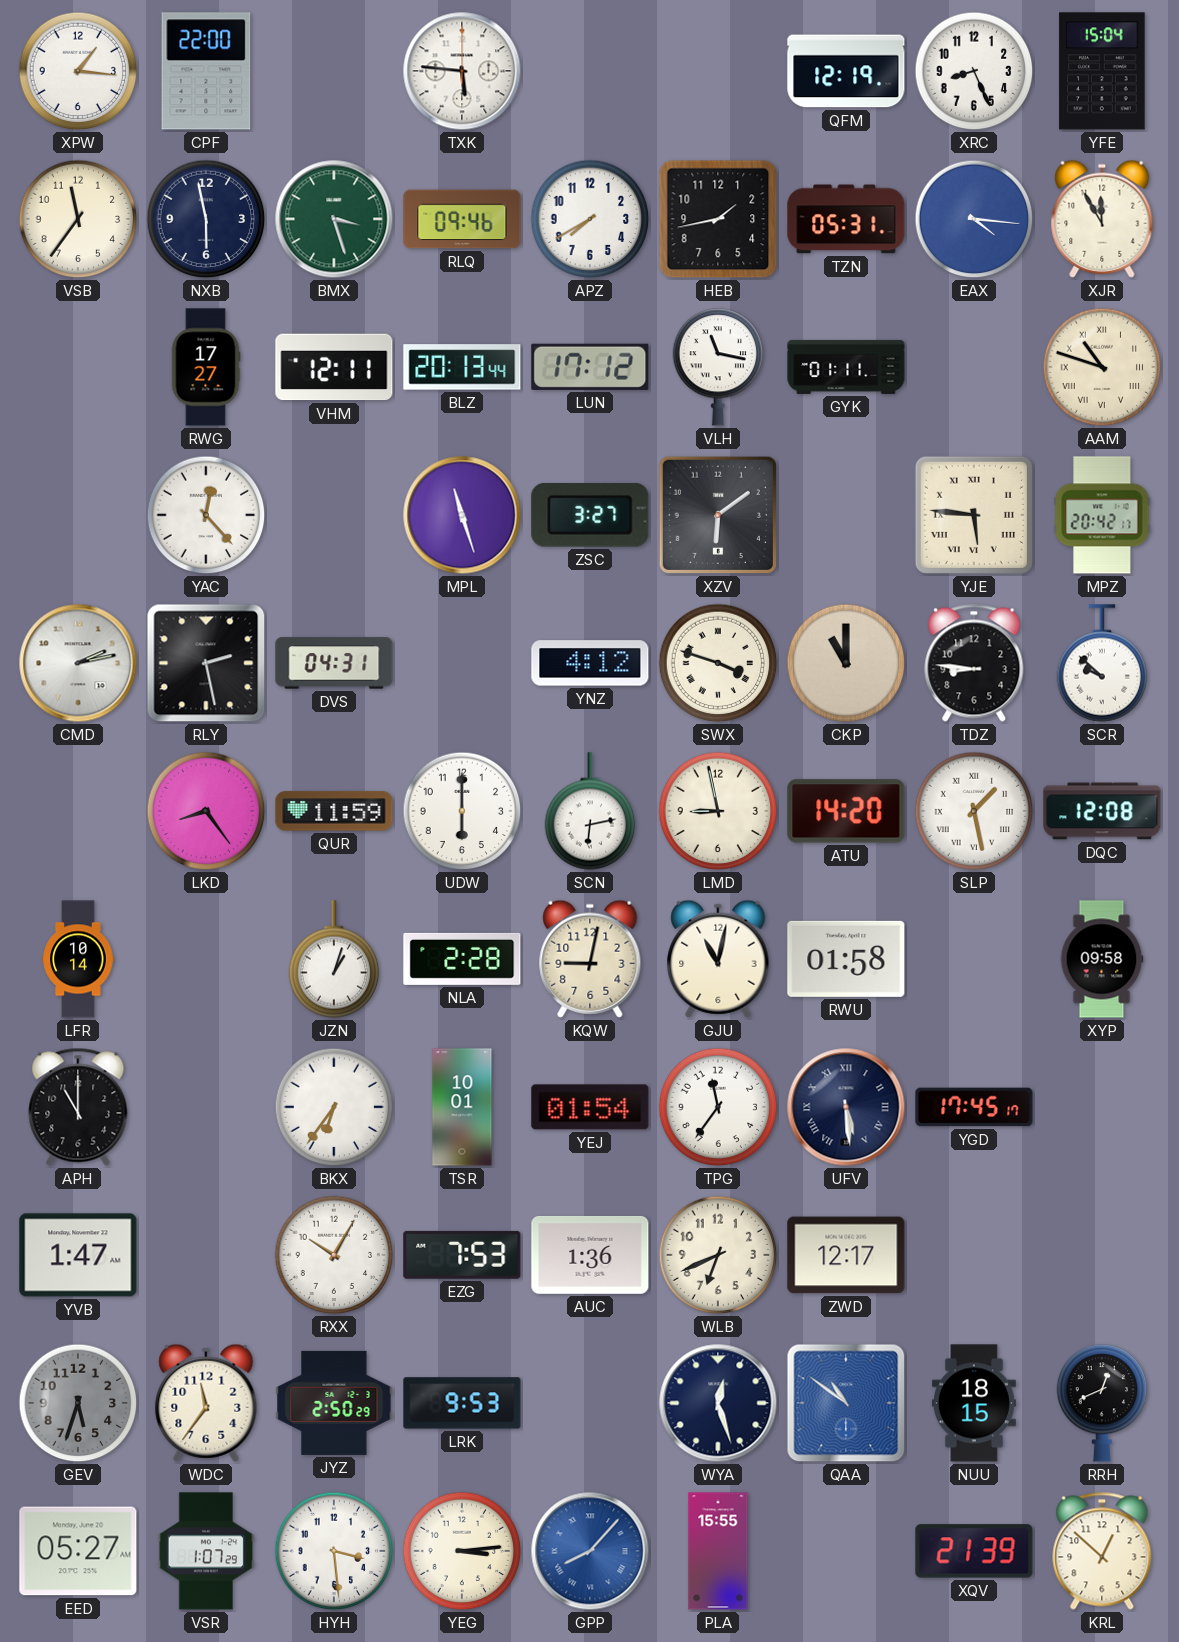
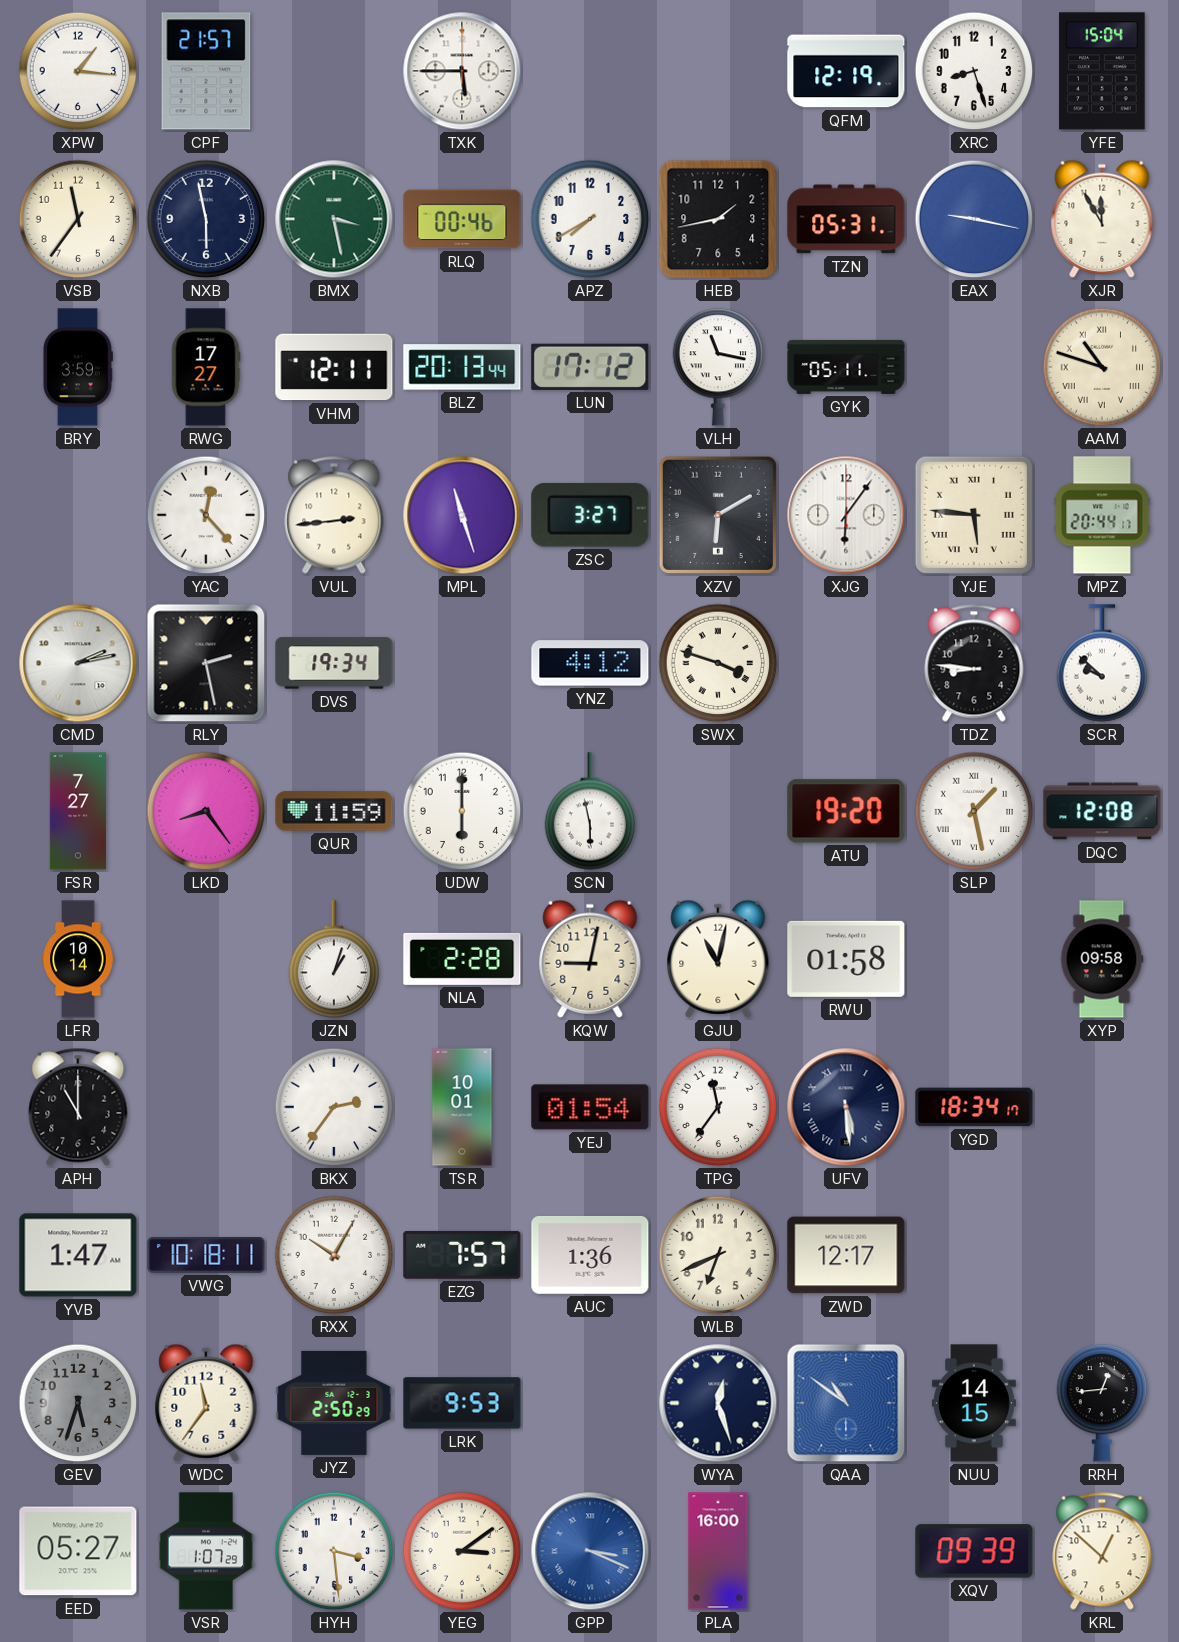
CPF: 22:00 -> 21:57
TXK: 5:46 -> 5:45
XRC: 8:26 -> 8:27
BMX: 3:27 -> 3:28
RLQ: 09:46 -> 00:46
EAX: 4:16 -> 9:17
BRY: none -> 3:59
GYK: 01:11 -> 05:11
VUL: none -> 2:44
XZV: 6:09 -> 6:10
XJG: none -> 6:06
MPZ: 20:42 -> 20:44
DVS: 04:31 -> 19:34
CKP: 11:00 -> none
FSR: none -> 7:27
SCN: 6:13 -> 5:58
LMD: 8:58 -> none
ATU: 14:20 -> 19:20
BKX: 6:36 -> 2:36
YGD: 17:45 -> 18:34
VWG: none -> 10:18
EZG: 7:53 -> 7:57
NUU: 18:15 -> 14:15
RRH: 12:41 -> 12:44
YEG: 3:14 -> 3:09
GPP: 8:07 -> 3:19
PLA: 15:55 -> 16:00
XQV: 21:39 -> 09:39
